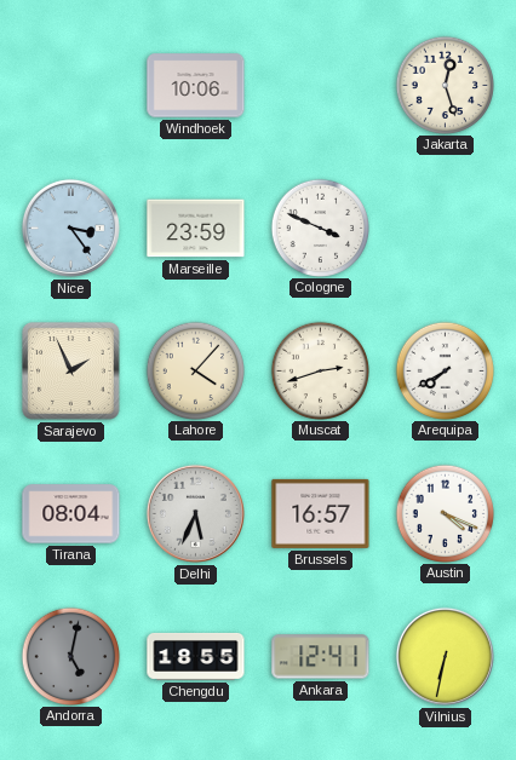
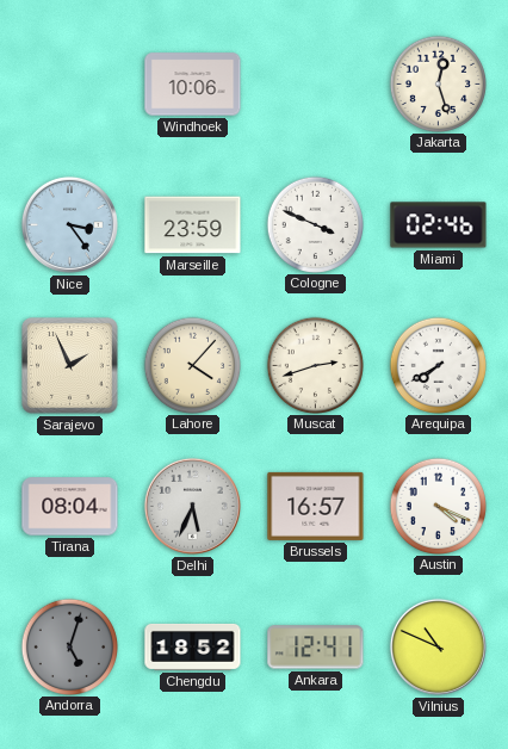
Miami: none -> 02:46
Andorra: 5:02 -> 5:03
Chengdu: 18:55 -> 18:52
Vilnius: 6:32 -> 10:49
